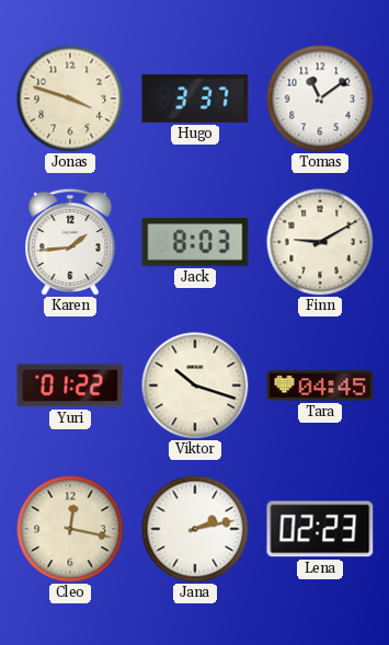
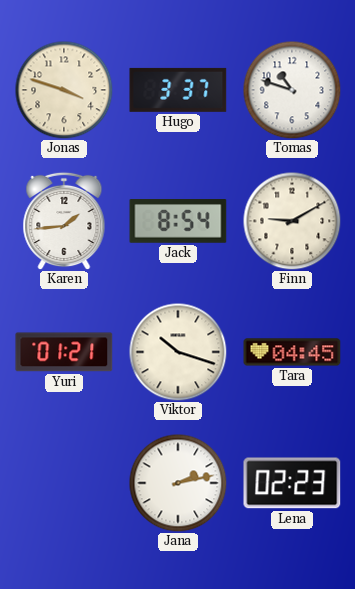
Tomas: 11:09 -> 10:48
Jack: 8:03 -> 8:54
Yuri: 01:22 -> 01:21
Cleo: 12:17 -> none
